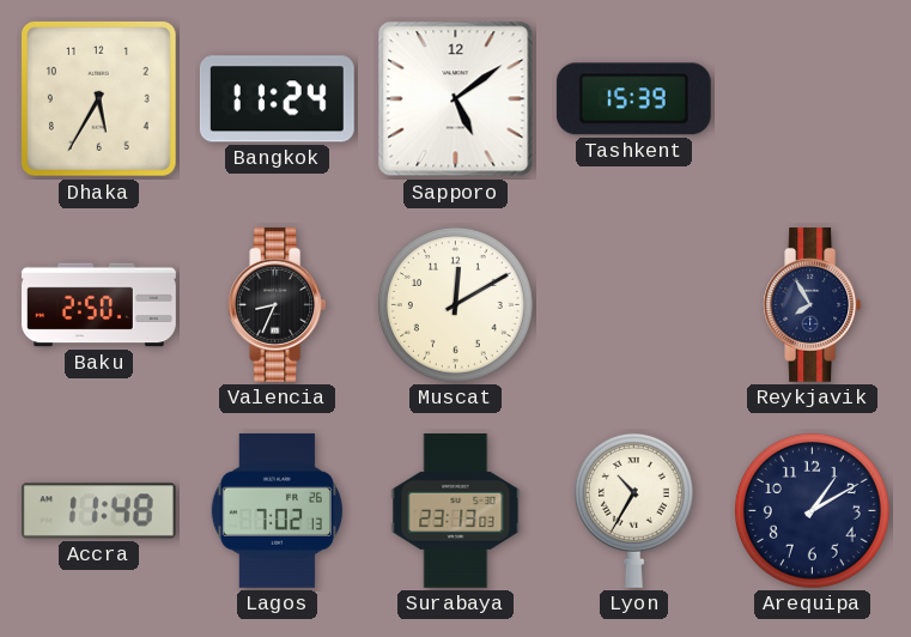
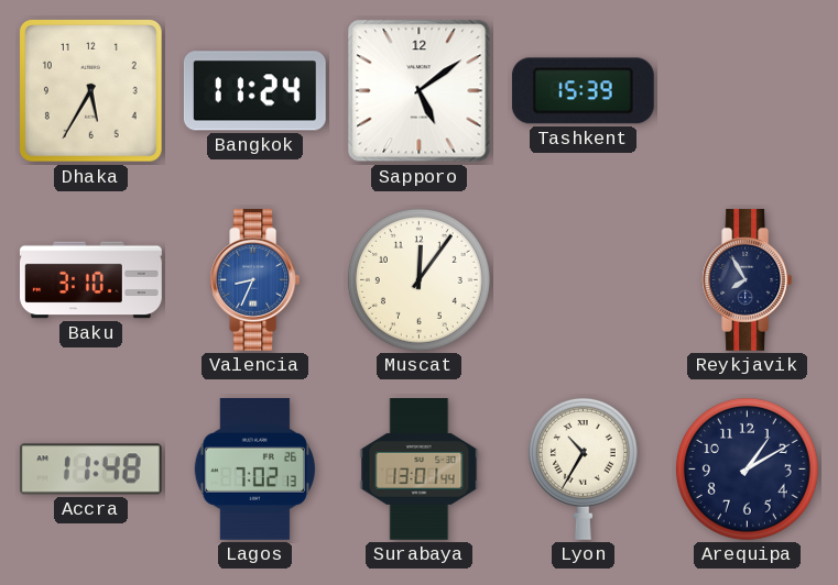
Baku: 2:50 -> 3:10
Valencia dial: black -> blue
Muscat: 12:10 -> 12:06
Surabaya: 23:13 -> 13:01
